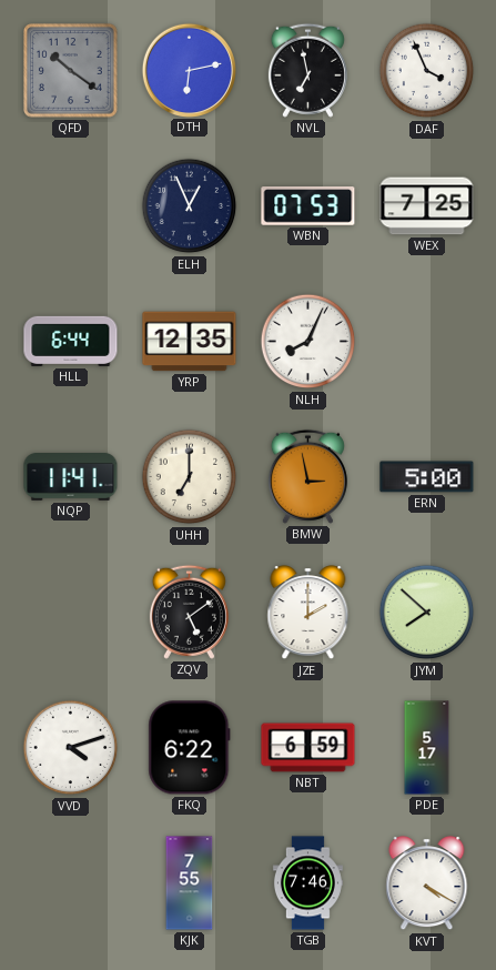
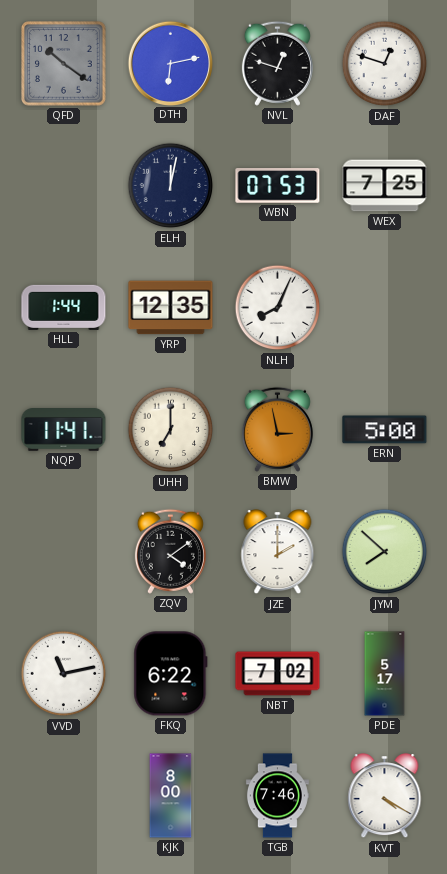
NVL: 6:58 -> 12:48
DAF: 3:56 -> 12:48
ELH: 12:56 -> 12:02
HLL: 6:44 -> 1:44
ZQV: 5:09 -> 4:09
VVD: 4:12 -> 11:13
NBT: 6:59 -> 7:02
KJK: 7:55 -> 8:00
